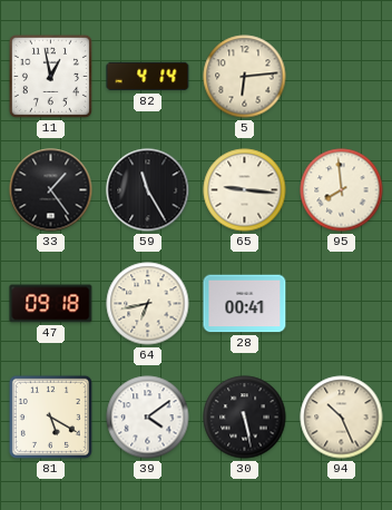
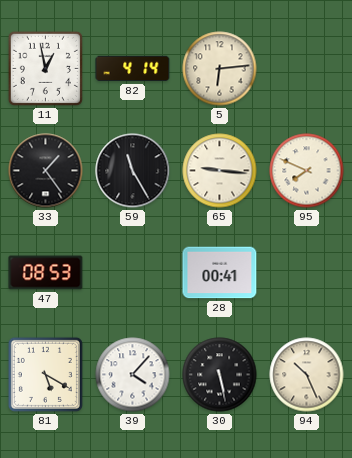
95: 7:59 -> 7:49
47: 09:18 -> 08:53
64: 6:43 -> none
39: 4:09 -> 4:07
